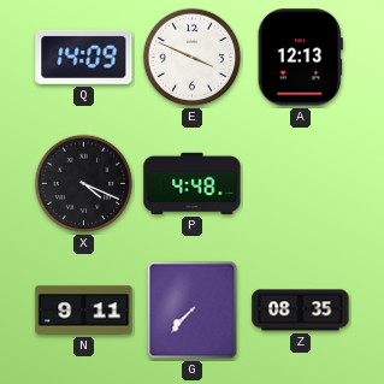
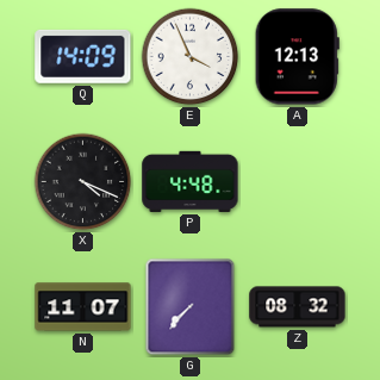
E: 3:49 -> 3:56
N: 9:11 -> 11:07
Z: 08:35 -> 08:32
